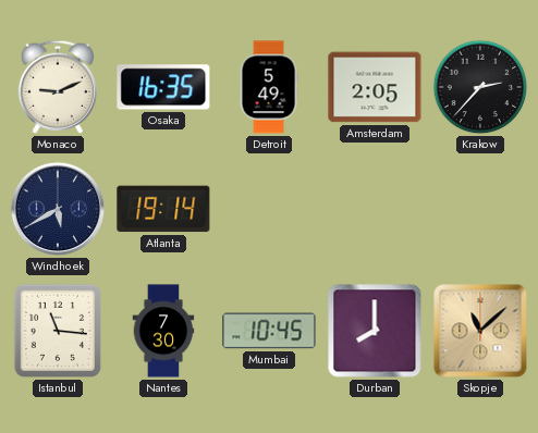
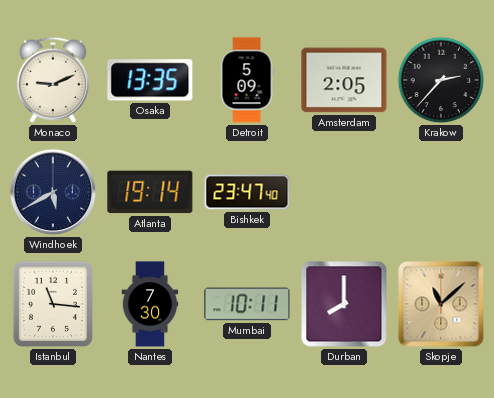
Osaka: 16:35 -> 13:35
Detroit: 5:49 -> 5:09
Bishkek: none -> 23:47
Mumbai: 10:45 -> 10:11
